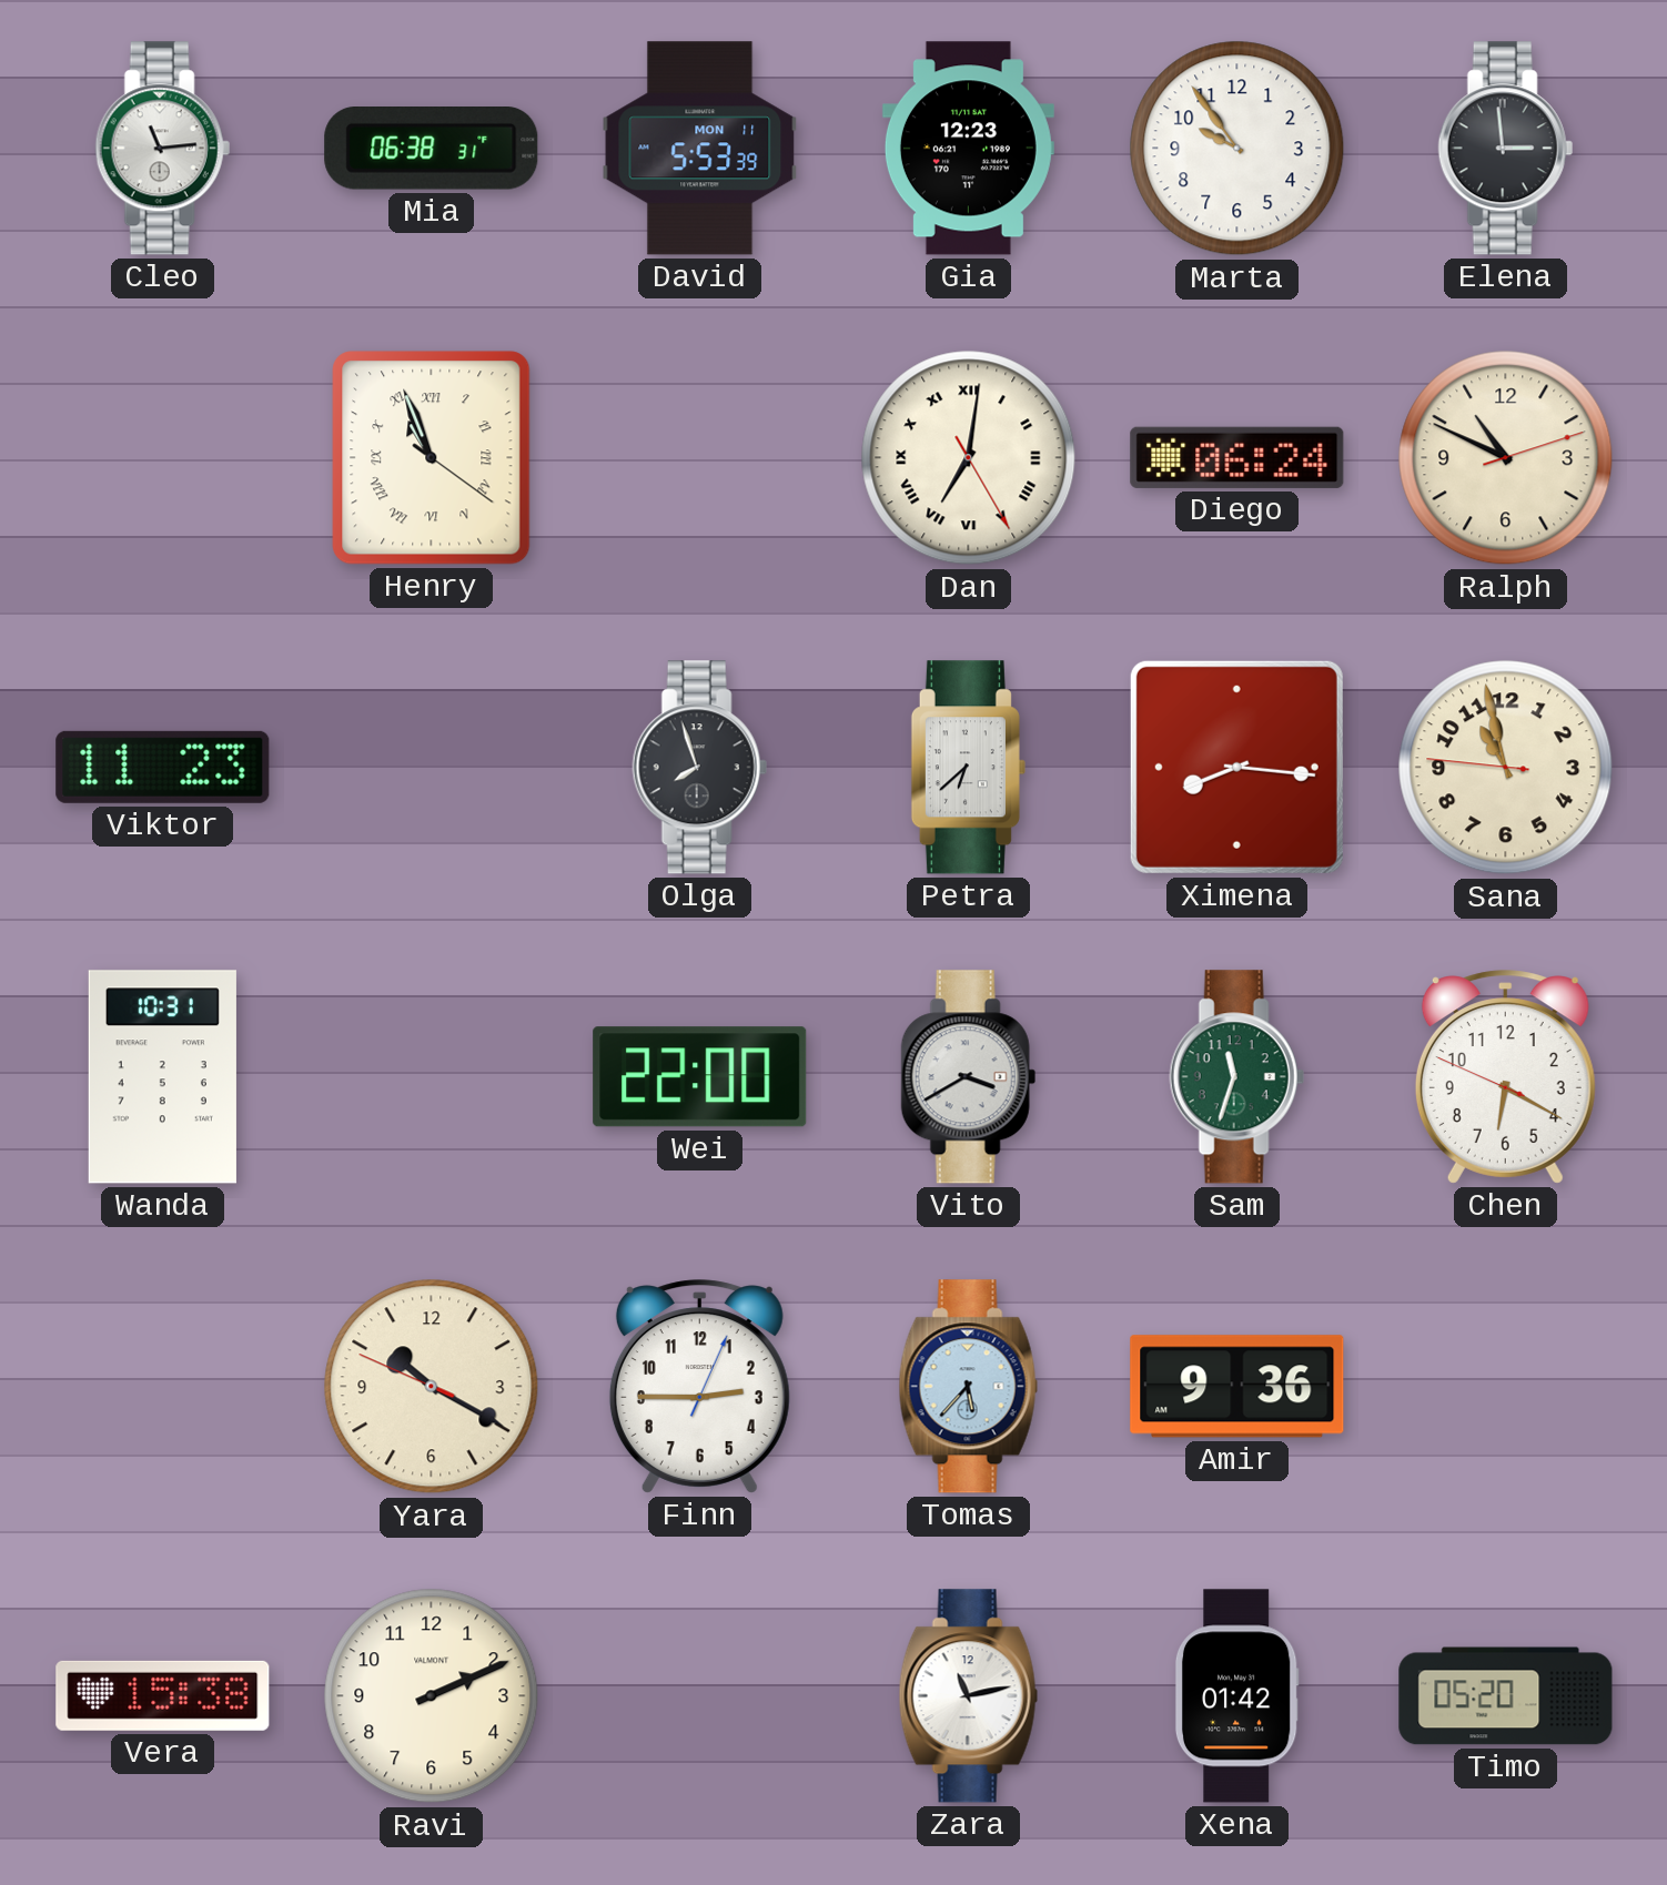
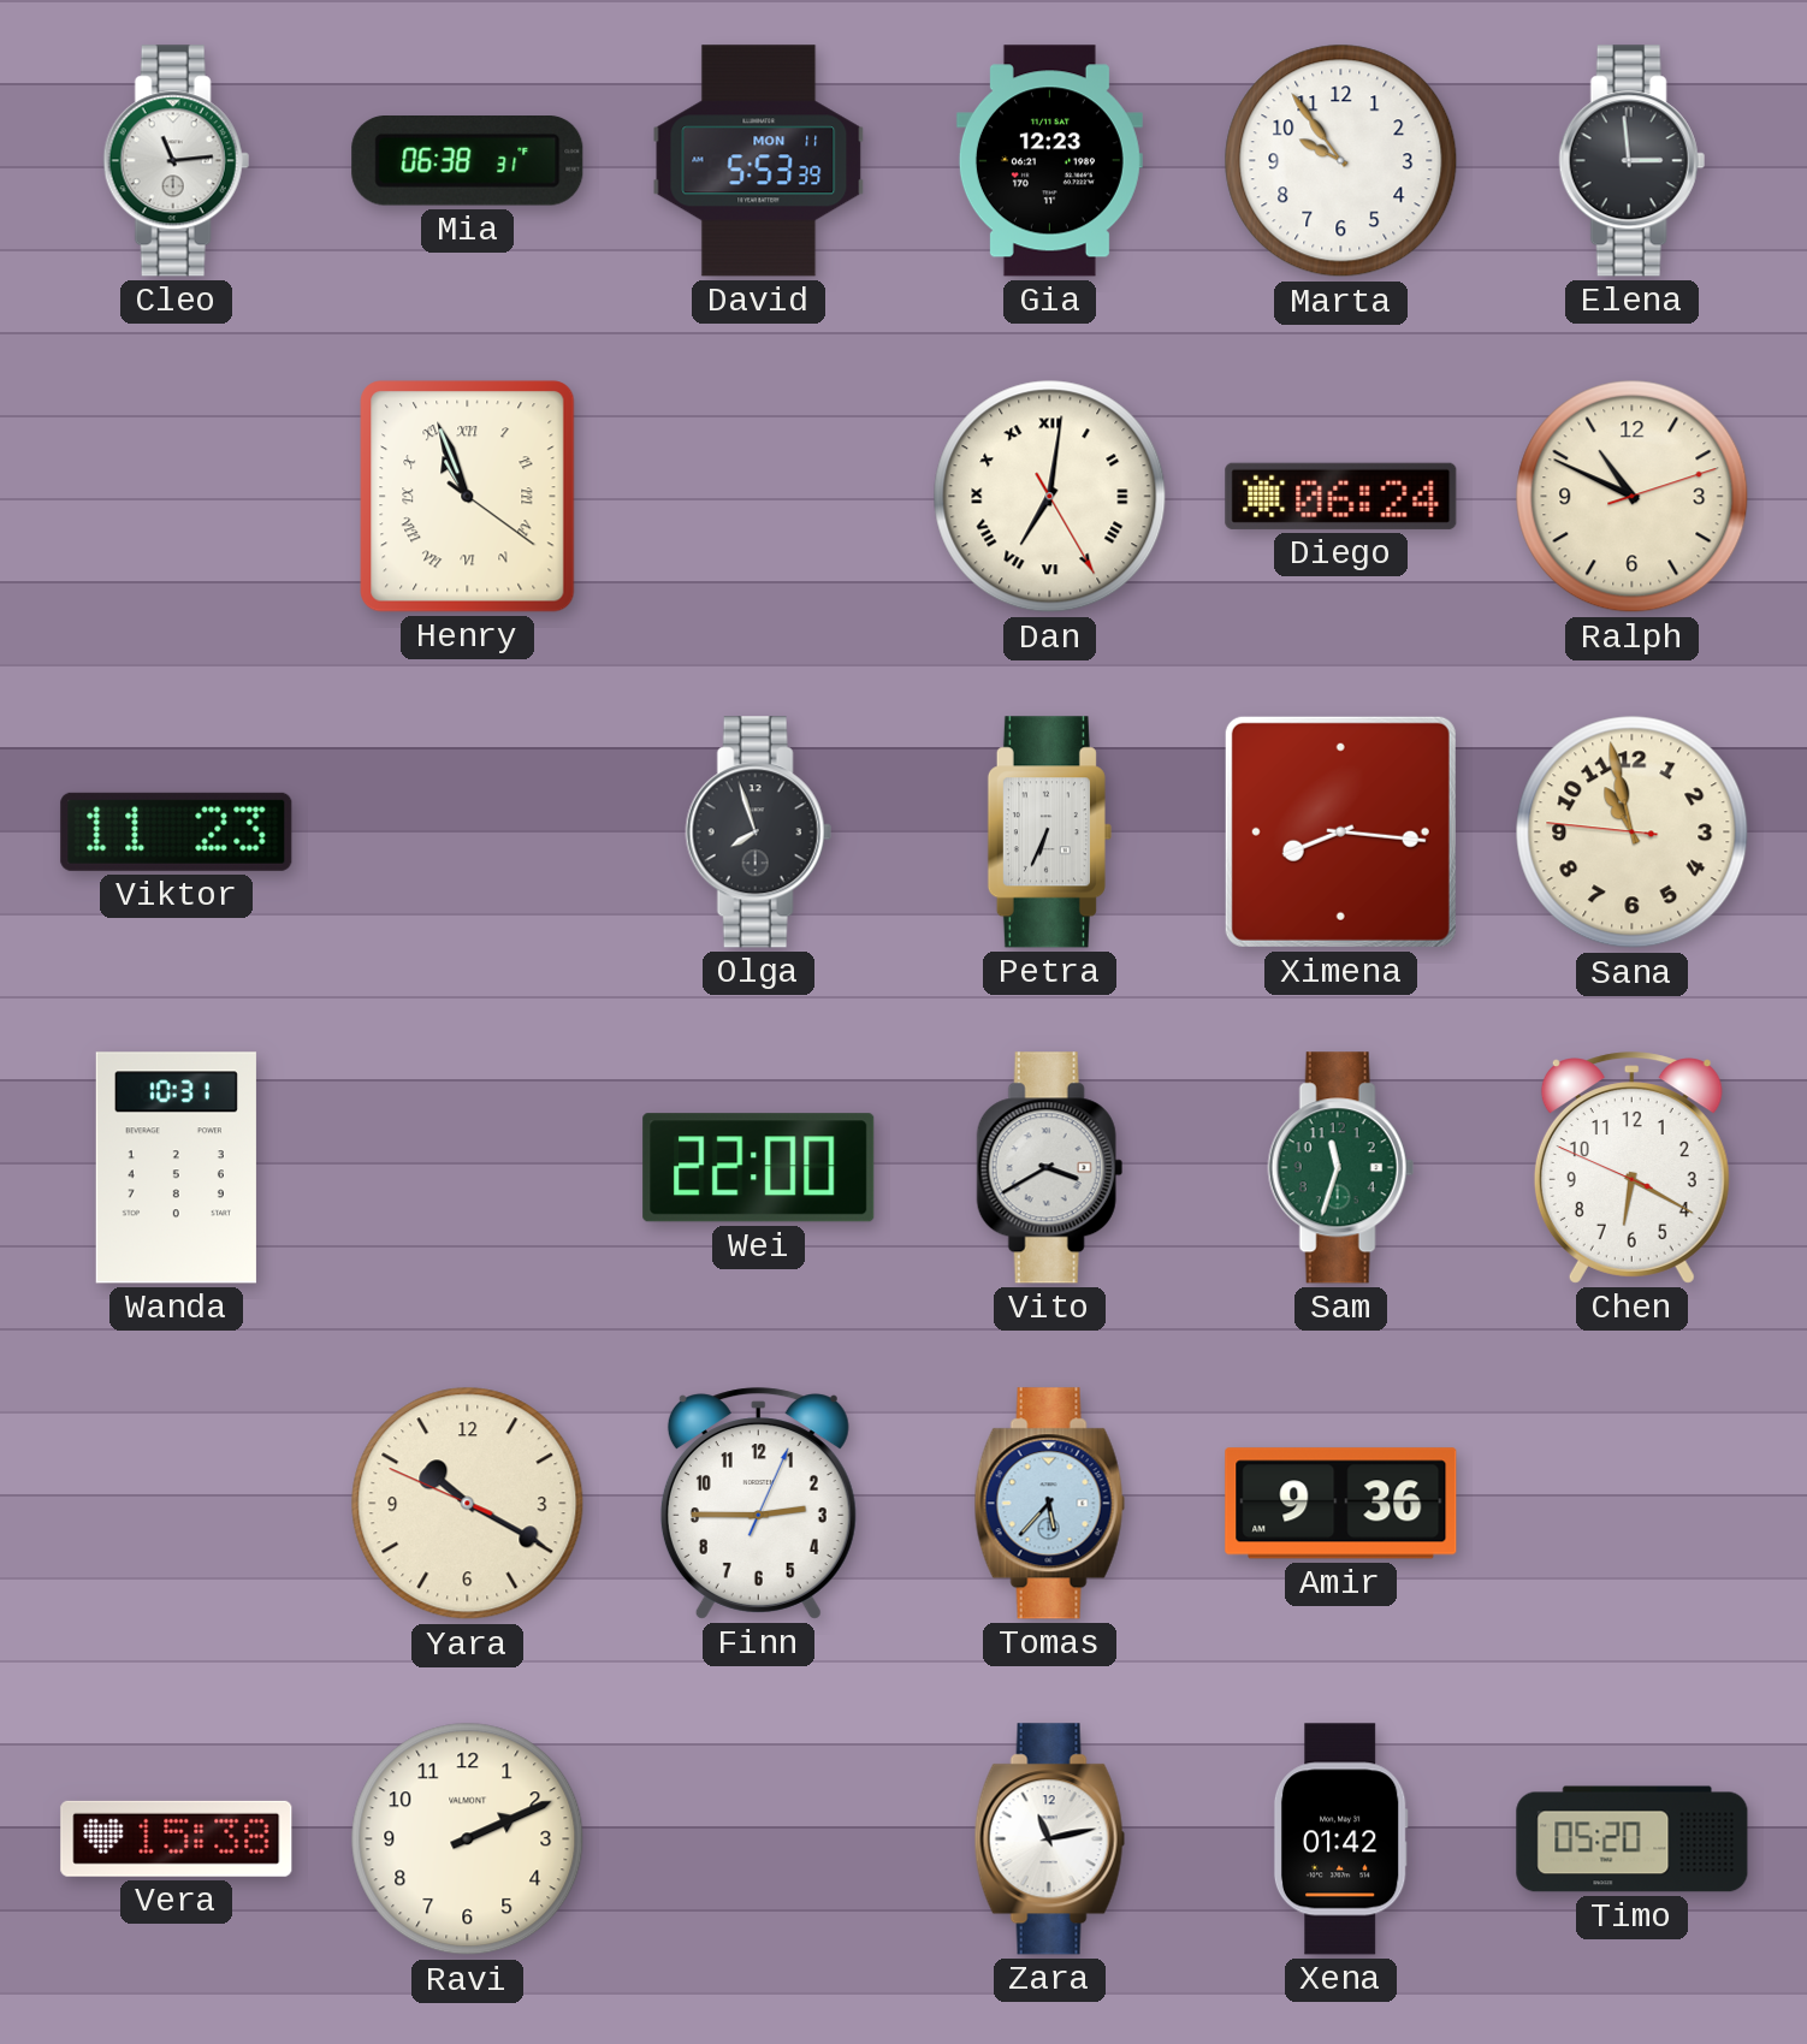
Petra: 6:38 -> 6:34
